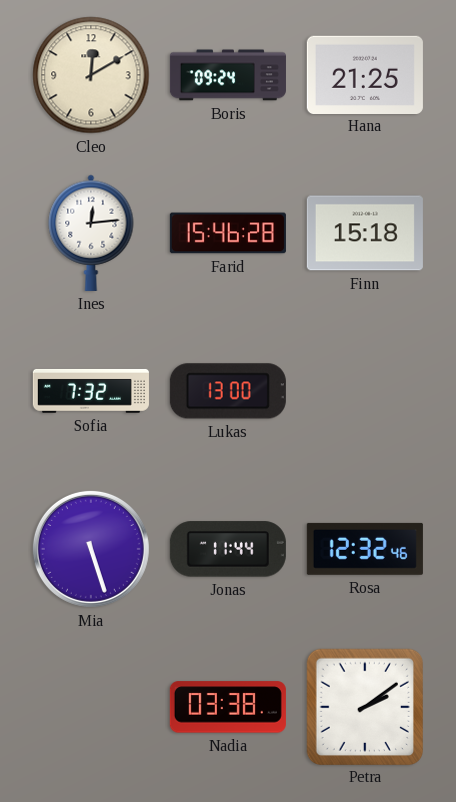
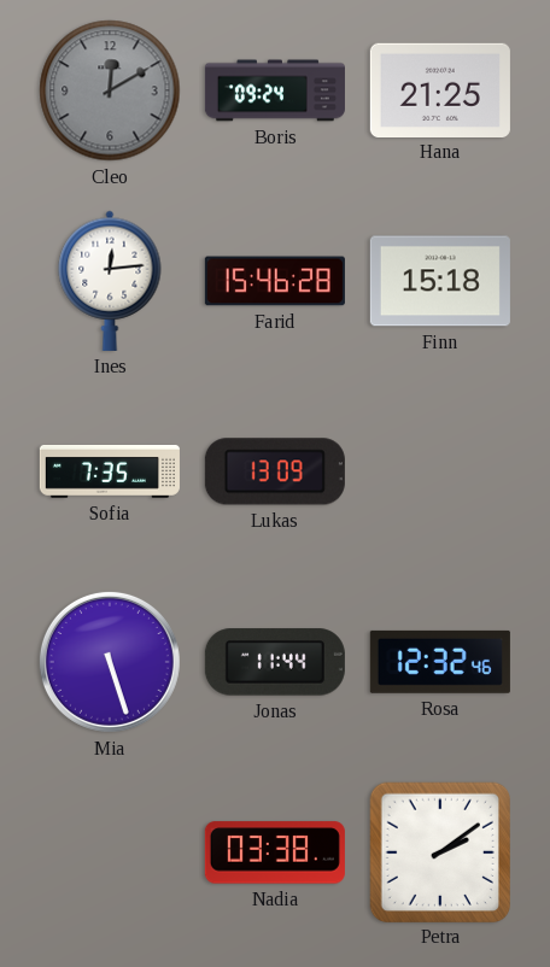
Cleo dial: cream -> grey
Sofia: 7:32 -> 7:35
Lukas: 13:00 -> 13:09
